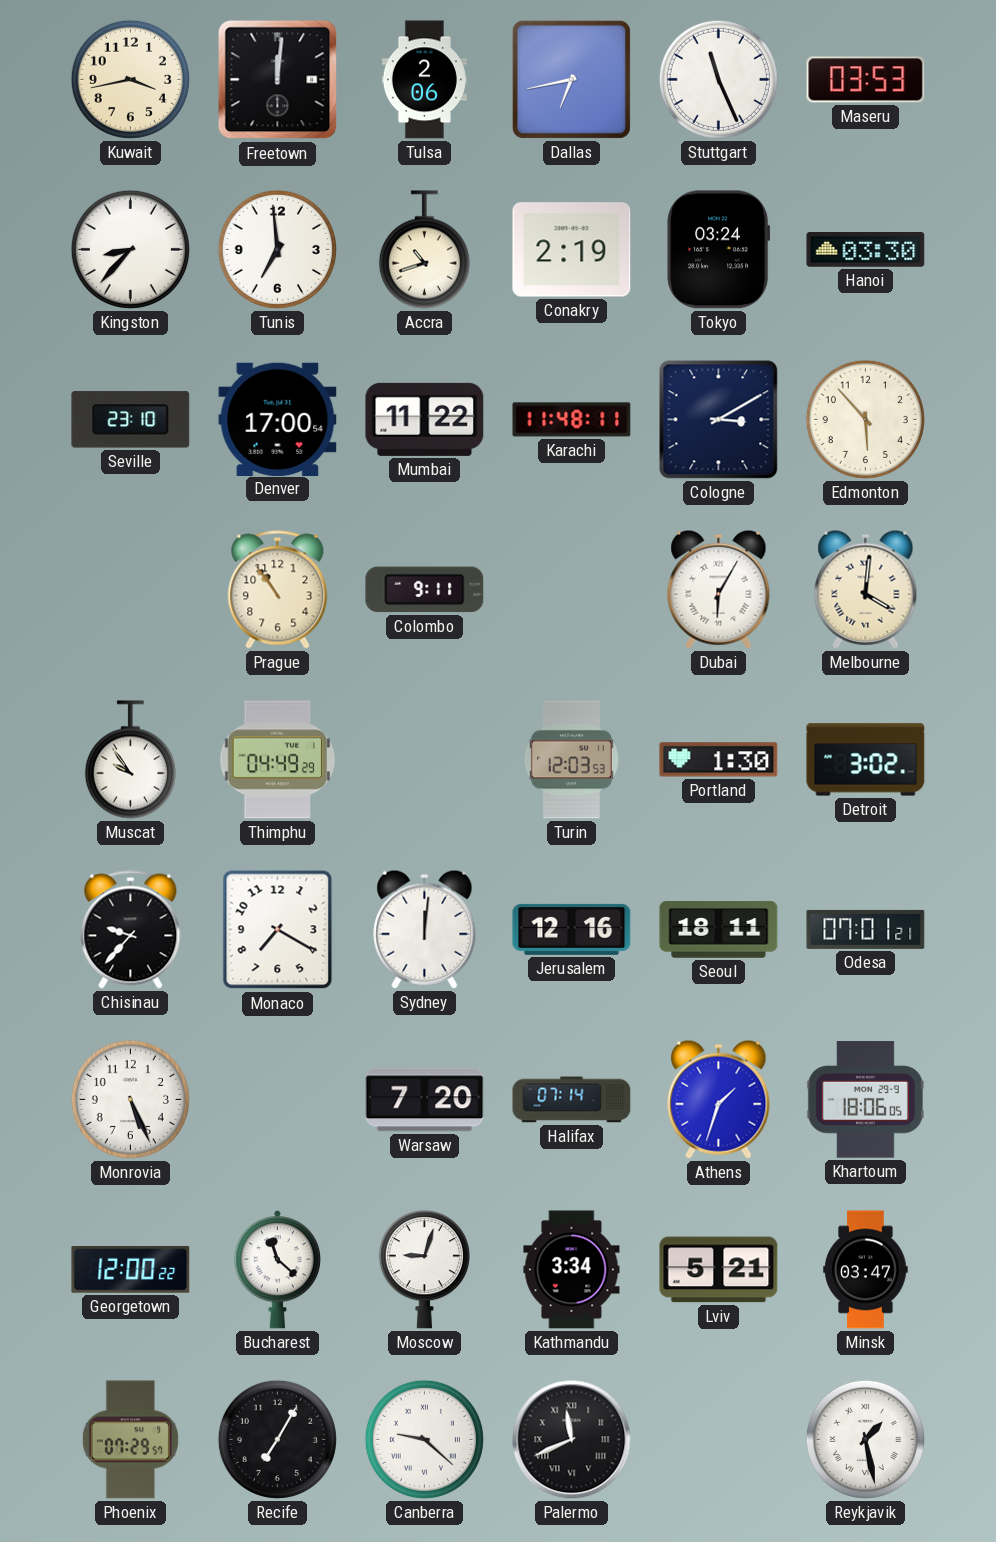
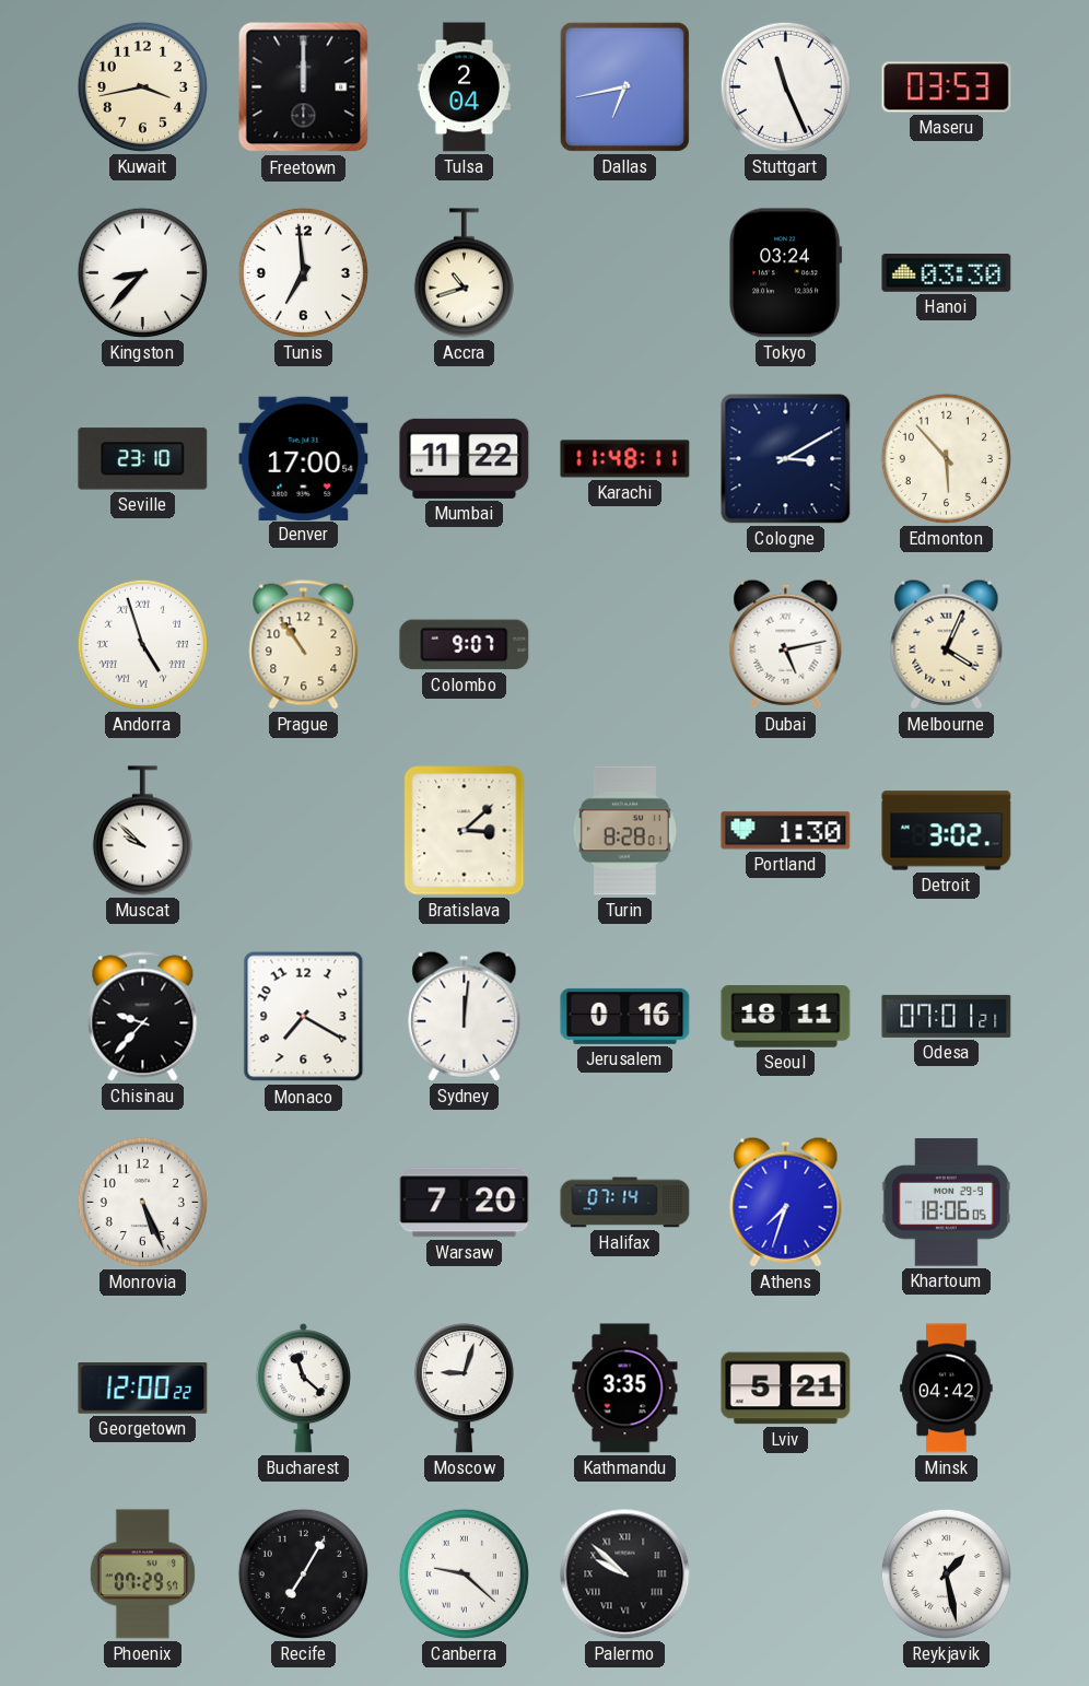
Freetown: 12:01 -> 12:00
Tulsa: 2:06 -> 2:04
Conakry: 2:19 -> none
Andorra: none -> 4:57
Colombo: 9:11 -> 9:07
Dubai: 6:05 -> 5:13
Melbourne: 4:01 -> 4:04
Muscat: 9:54 -> 9:52
Thimphu: 04:49 -> none
Bratislava: none -> 3:08
Turin: 12:03 -> 8:28
Jerusalem: 12:16 -> 0:16
Athens: 1:33 -> 7:33
Kathmandu: 3:34 -> 3:35
Minsk: 03:47 -> 04:42
Palermo: 11:41 -> 9:52
